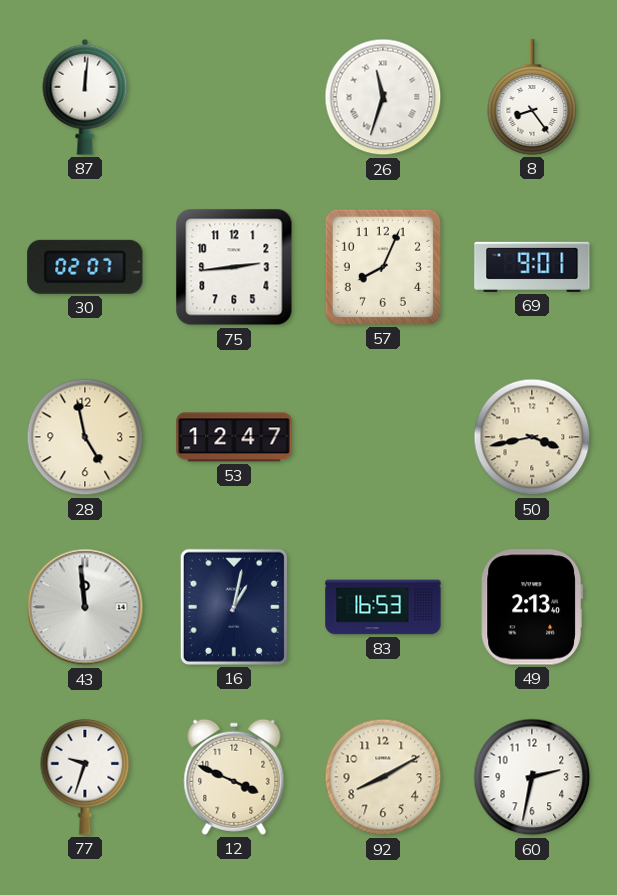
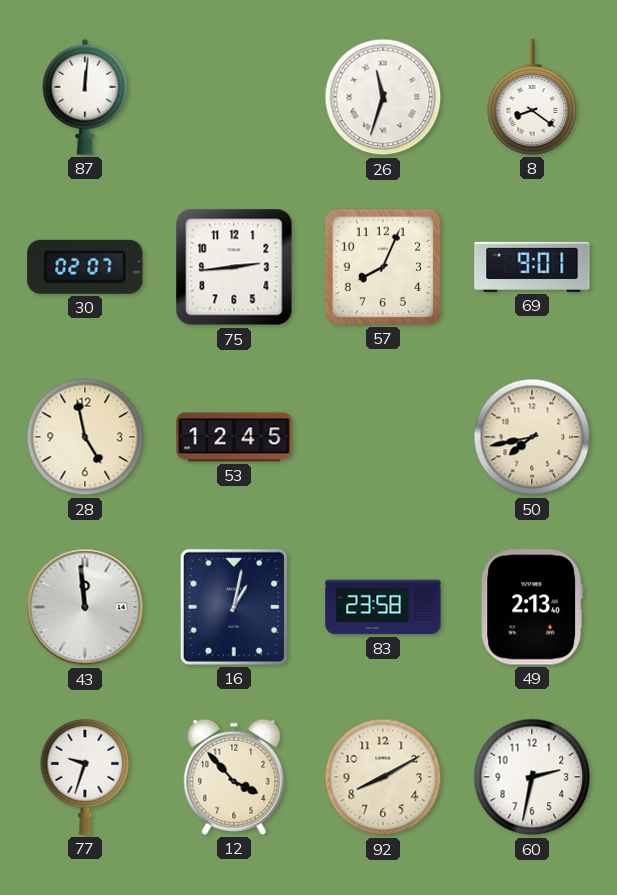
8: 8:24 -> 8:21
53: 12:47 -> 12:45
50: 3:43 -> 7:43
83: 16:53 -> 23:58
12: 3:49 -> 3:53
